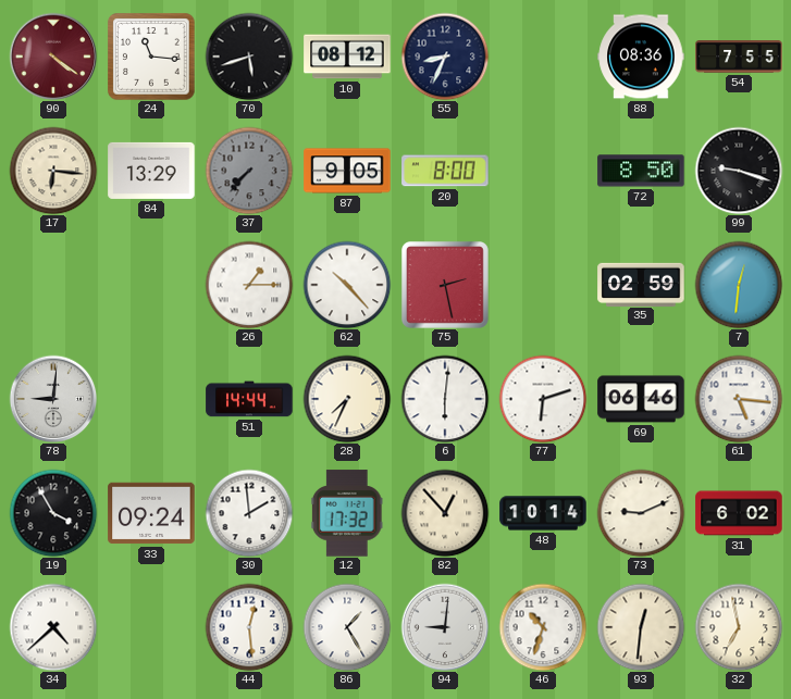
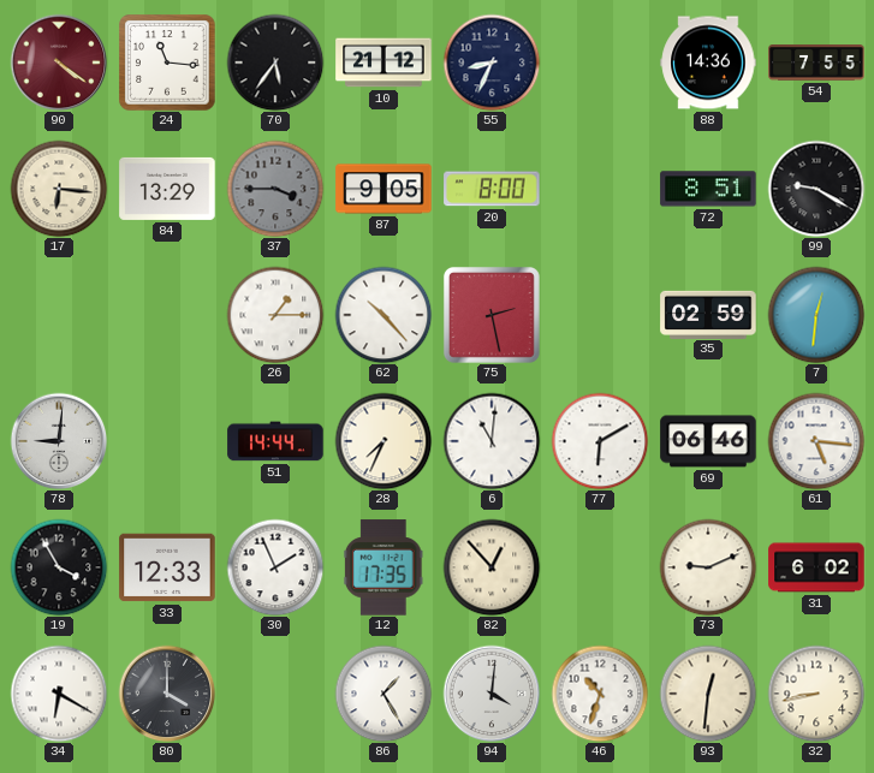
70: 5:42 -> 5:36
10: 08:12 -> 21:12
88: 08:36 -> 14:36
37: 7:37 -> 3:45
72: 8:50 -> 8:51
99: 9:18 -> 9:20
6: 6:01 -> 11:01
77: 6:12 -> 6:10
33: 09:24 -> 12:33
30: 1:59 -> 1:56
12: 17:32 -> 17:35
48: 10:14 -> none
34: 4:38 -> 6:20
80: none -> 4:00
44: 12:29 -> none
94: 9:01 -> 4:01
32: 6:58 -> 8:43
